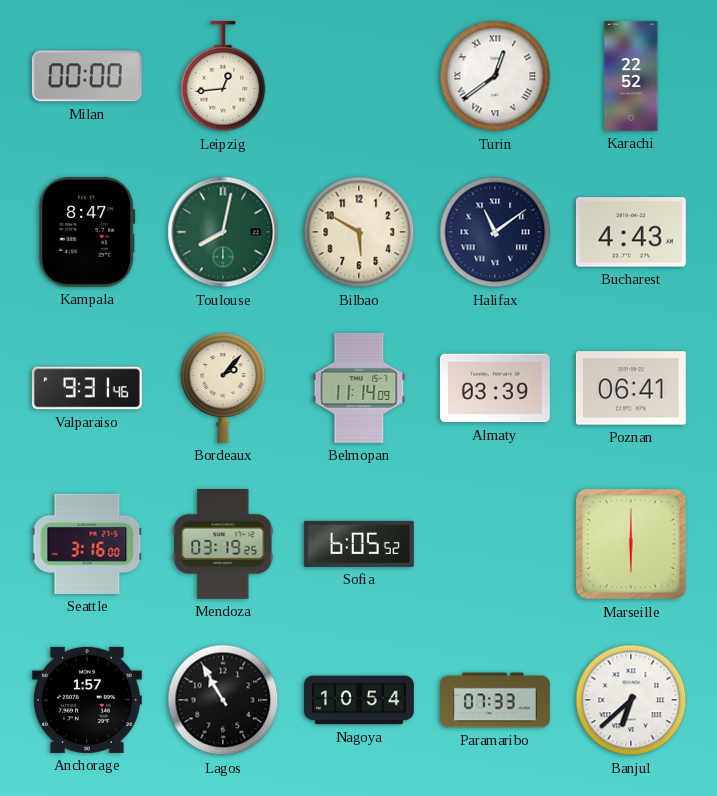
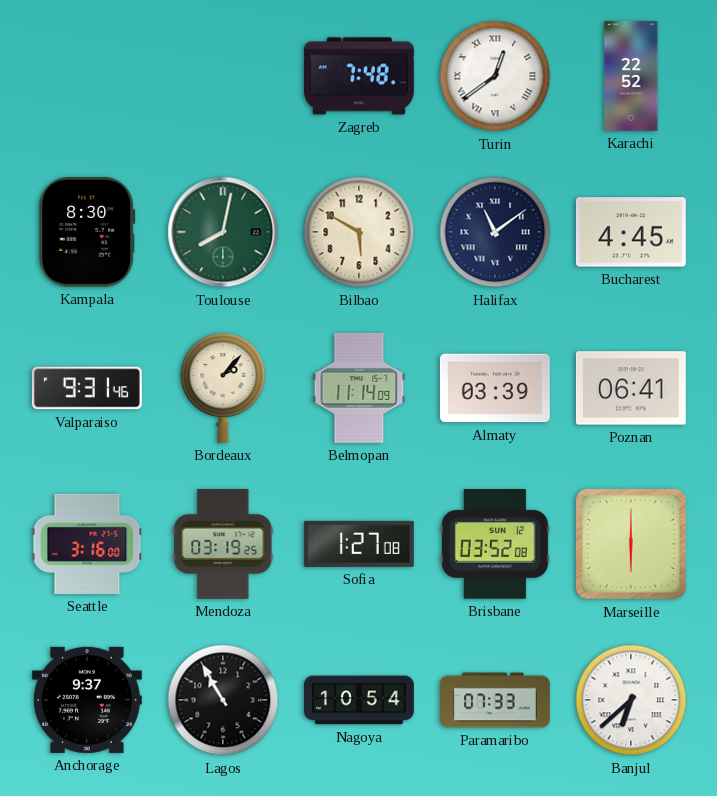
Milan: 00:00 -> none
Leipzig: 12:44 -> none
Zagreb: none -> 7:48
Kampala: 8:47 -> 8:30
Bucharest: 4:43 -> 4:45
Sofia: 6:05 -> 1:27
Brisbane: none -> 03:52
Anchorage: 1:57 -> 9:37
